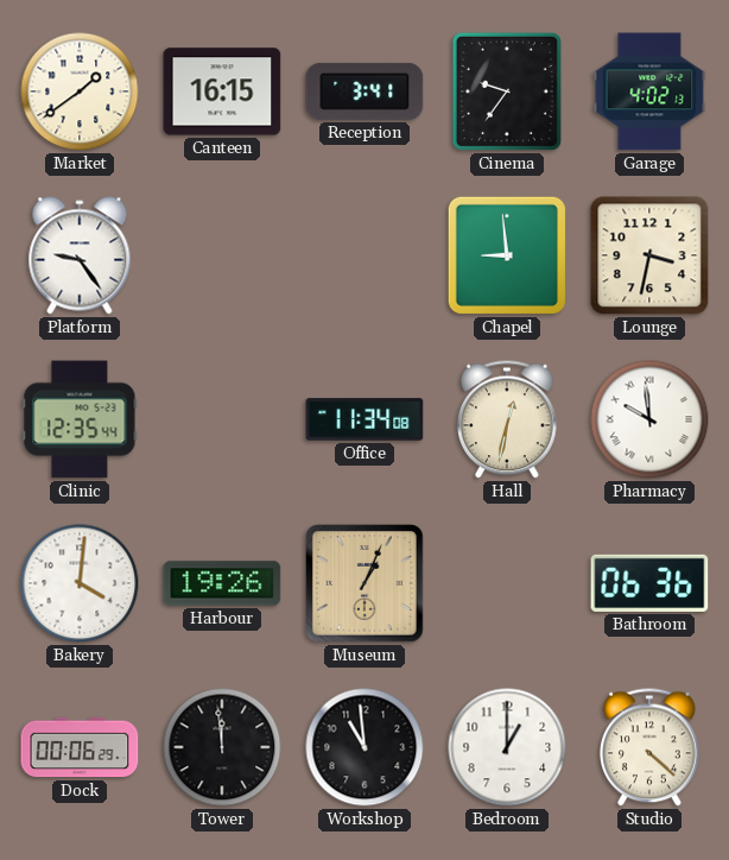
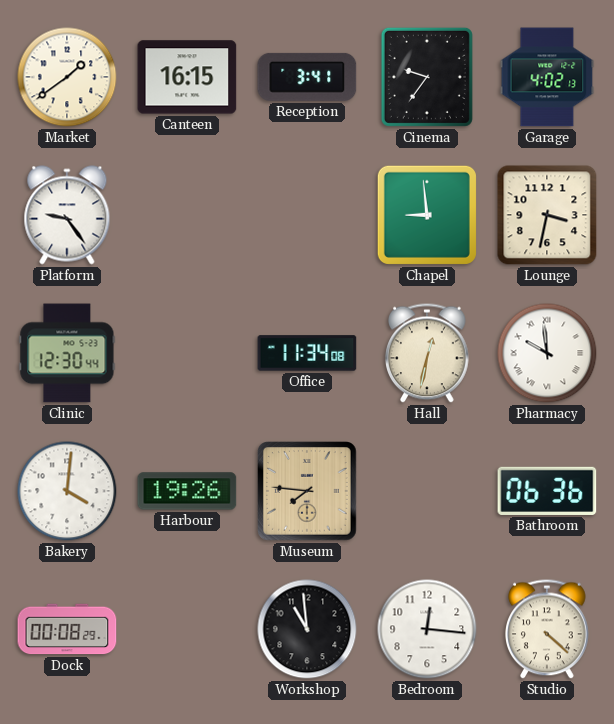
Clinic: 12:35 -> 12:30
Museum: 1:04 -> 7:46
Dock: 00:06 -> 00:08
Tower: 11:59 -> none
Bedroom: 1:00 -> 12:16
